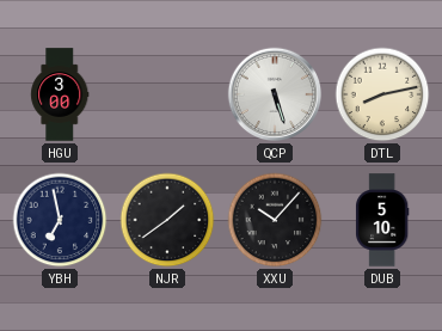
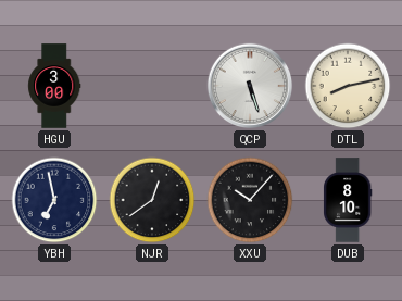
NJR: 1:39 -> 12:39
DUB: 5:10 -> 8:10
